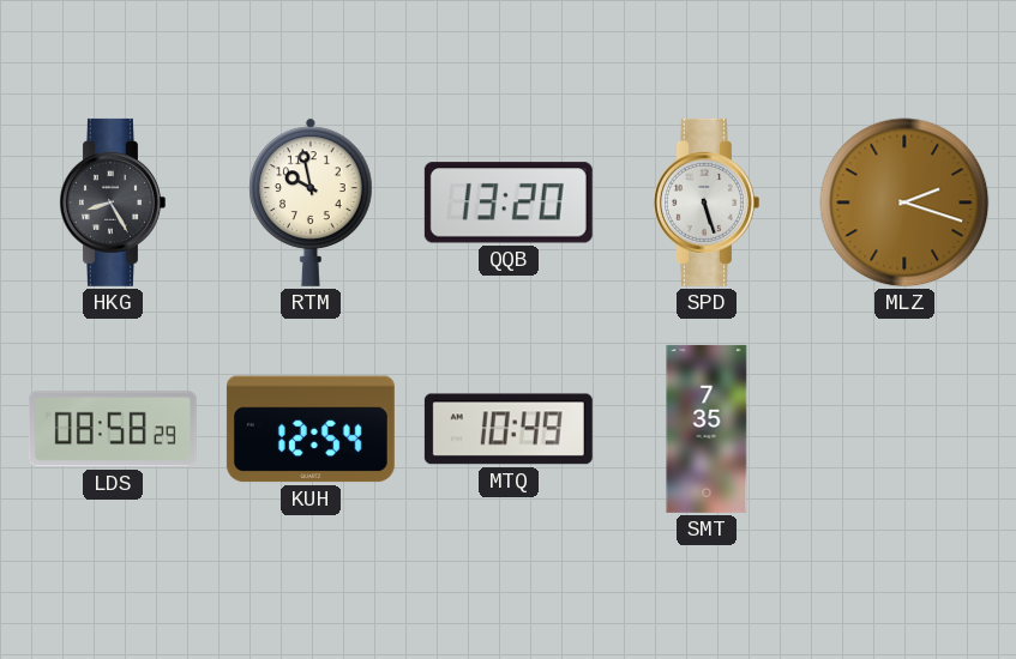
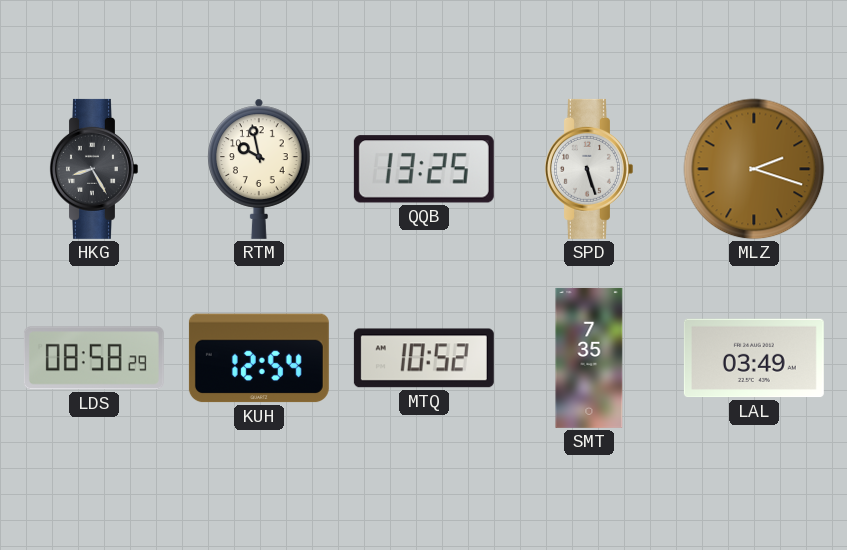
QQB: 13:20 -> 13:25
MTQ: 10:49 -> 10:52
LAL: none -> 03:49
